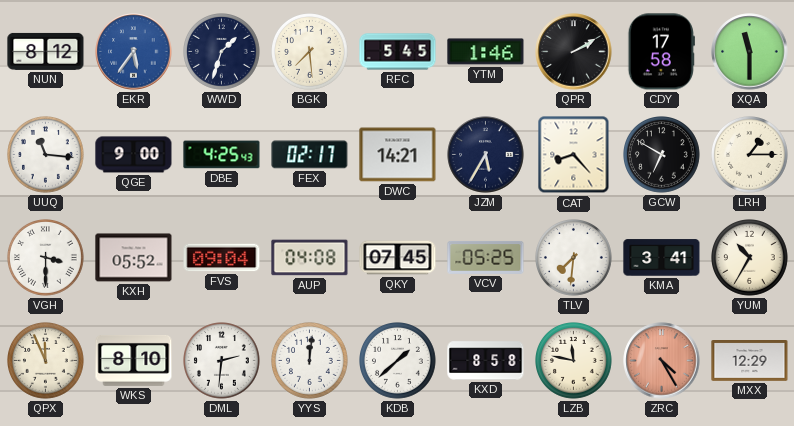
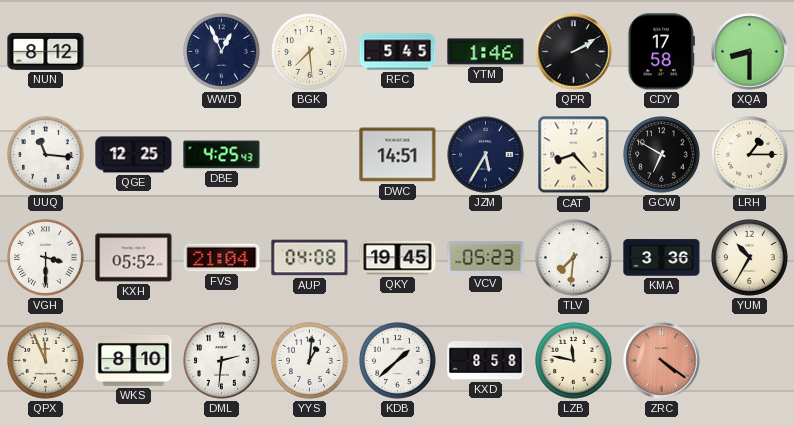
EKR: 5:36 -> none
WWD: 1:33 -> 12:56
XQA: 11:30 -> 8:30
QGE: 9:00 -> 12:25
FEX: 02:17 -> none
DWC: 14:21 -> 14:51
FVS: 09:04 -> 21:04
QKY: 07:45 -> 19:45
VCV: 05:25 -> 05:23
KMA: 3:41 -> 3:36
YYS: 12:01 -> 1:01
ZRC: 4:25 -> 4:21
MXX: 12:29 -> none
